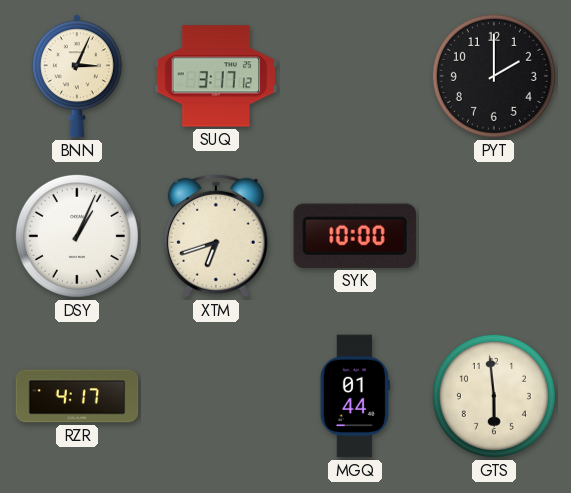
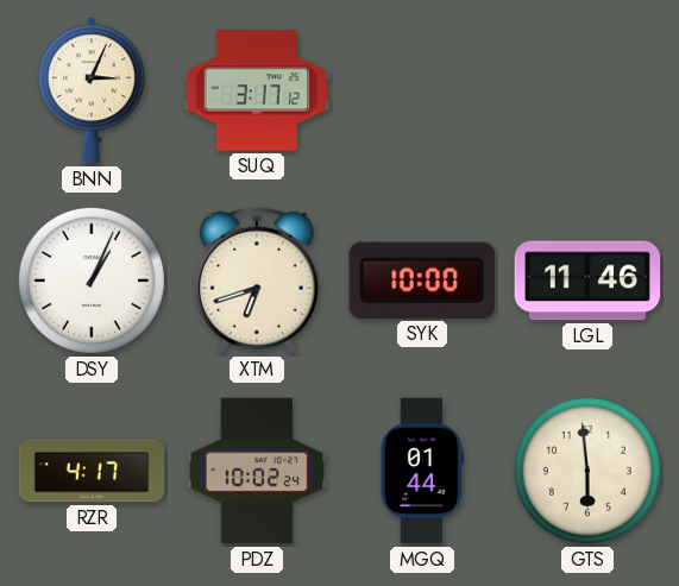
PYT: 2:00 -> none
LGL: none -> 11:46
PDZ: none -> 10:02
